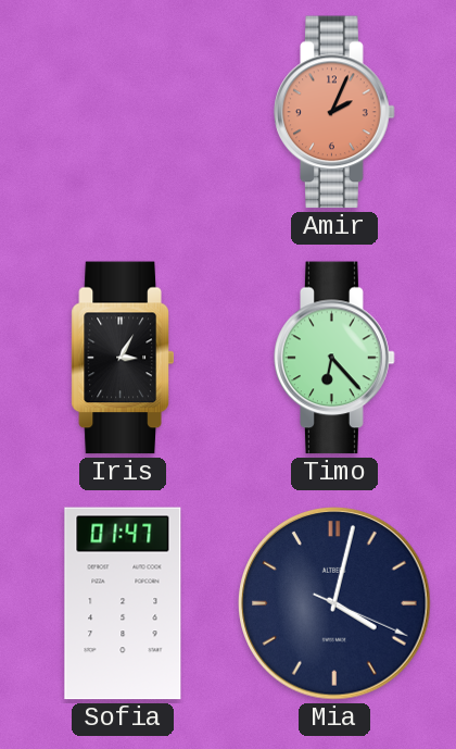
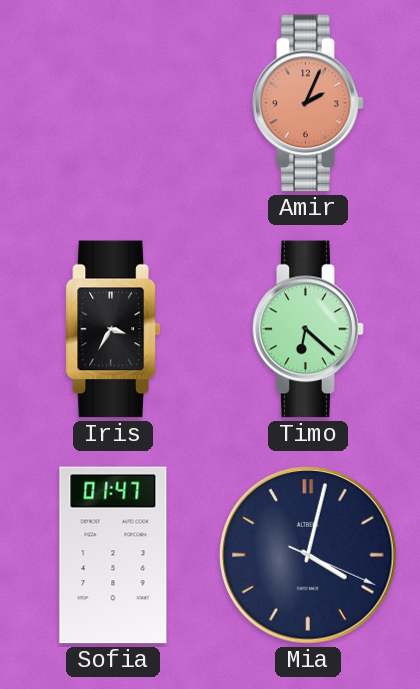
Iris: 3:05 -> 3:35
Timo: 6:23 -> 6:22
